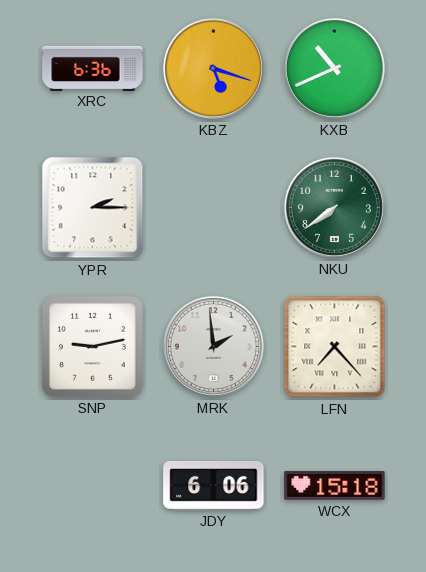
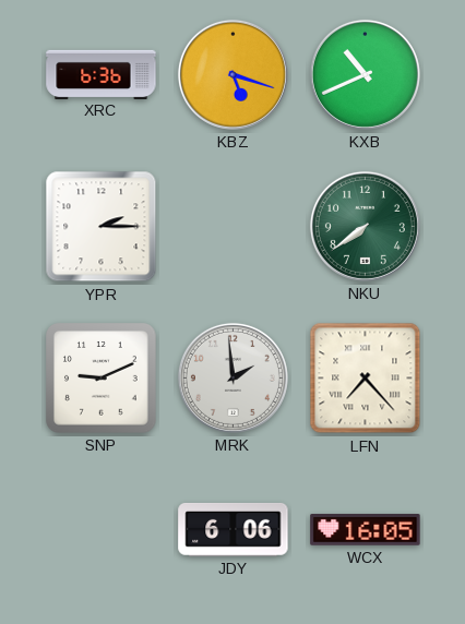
SNP: 9:13 -> 9:11
WCX: 15:18 -> 16:05
